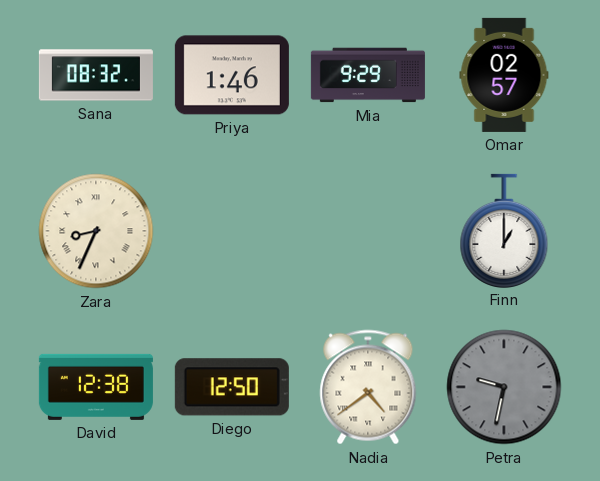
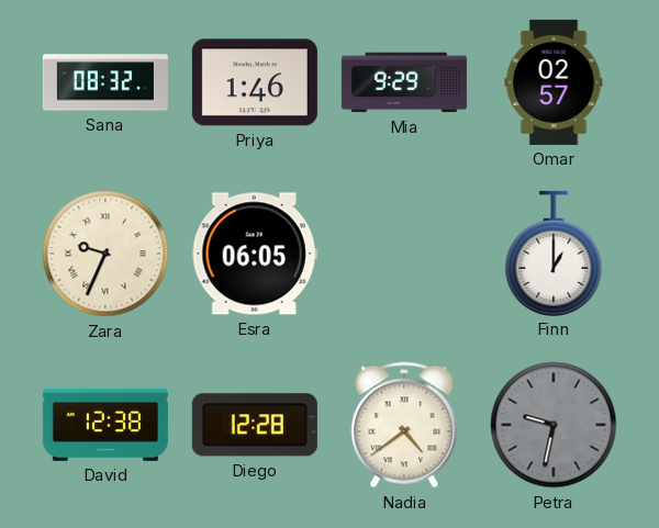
Zara: 8:34 -> 9:34
Esra: none -> 06:05
Diego: 12:50 -> 12:28
